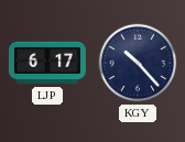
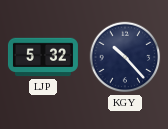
LJP: 6:17 -> 5:32
